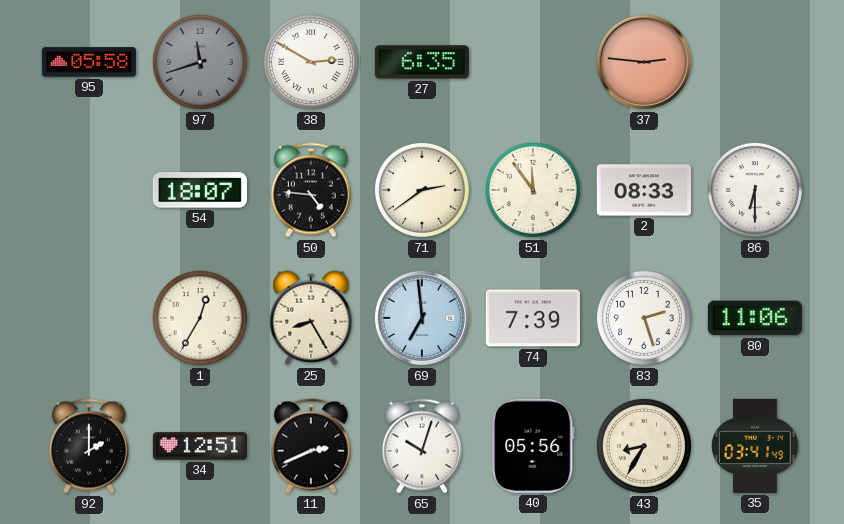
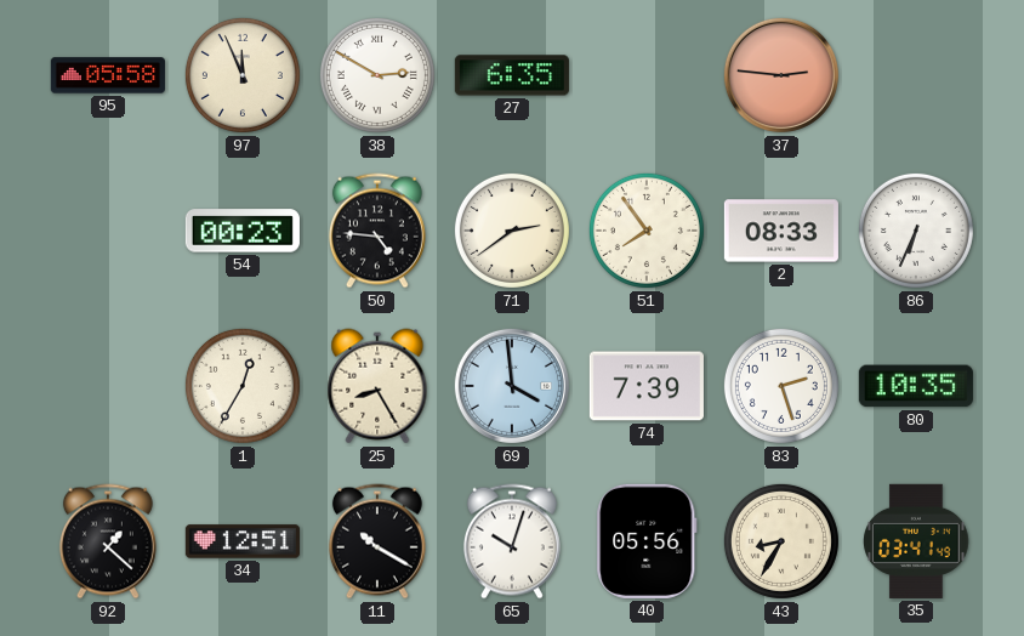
97: 11:42 -> 11:56
97 dial: grey -> cream
54: 18:07 -> 00:23
51: 11:54 -> 7:54
86: 6:30 -> 6:34
69: 6:59 -> 3:59
80: 11:06 -> 10:35
92: 2:00 -> 1:22
11: 2:41 -> 10:20
